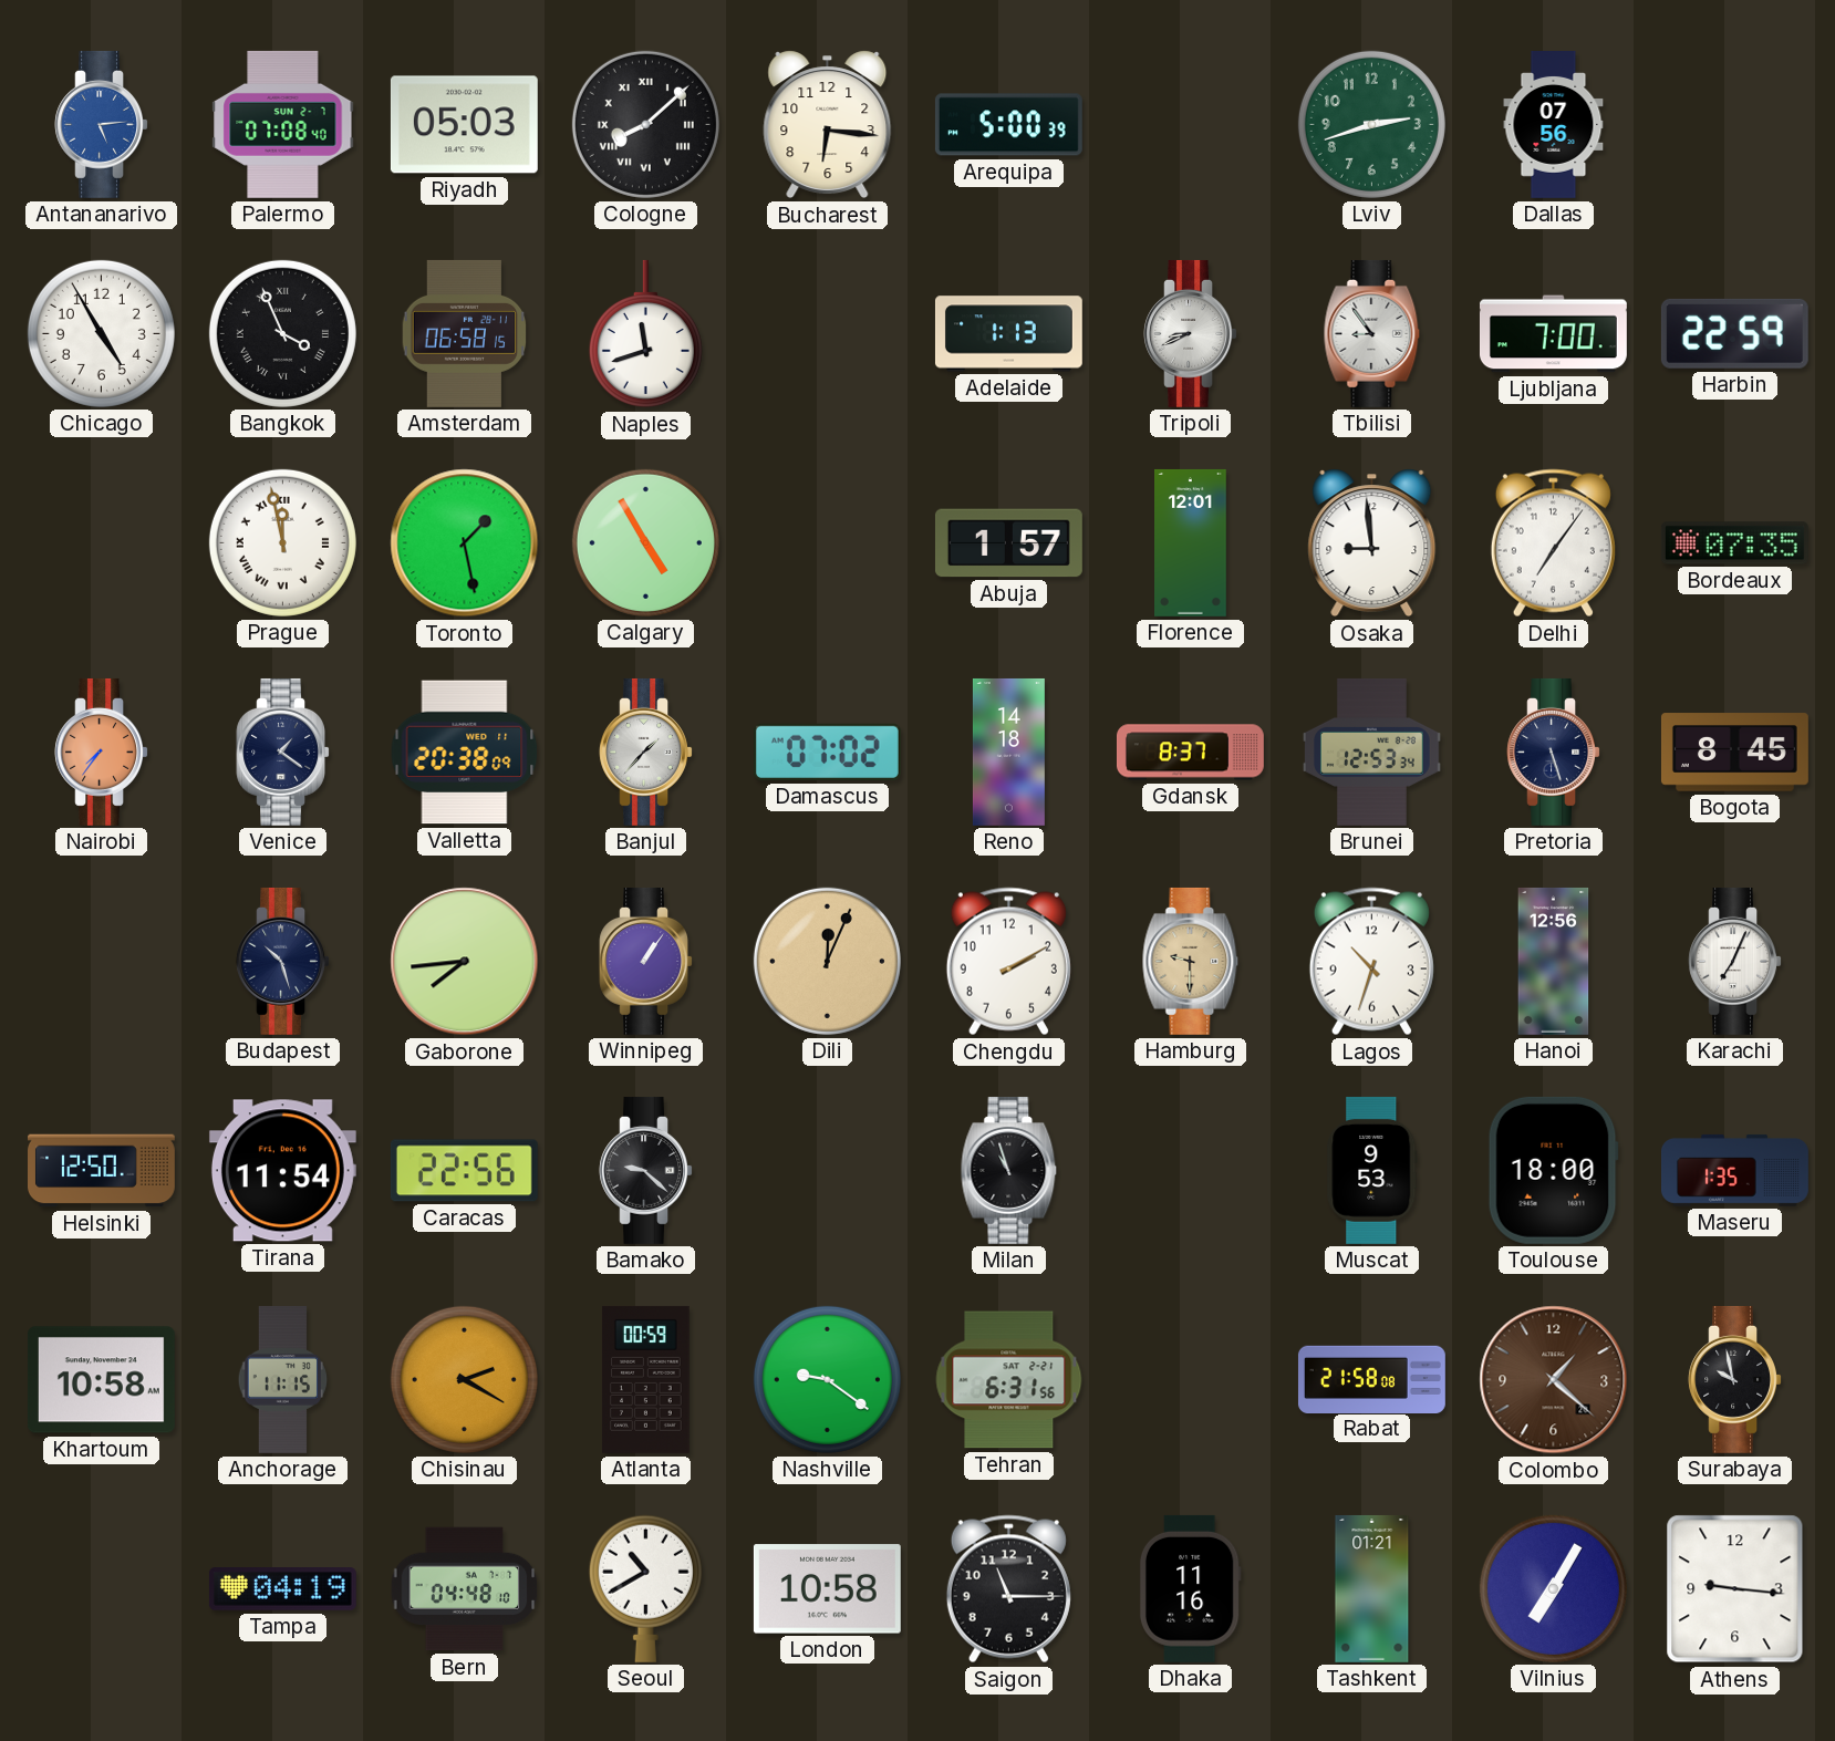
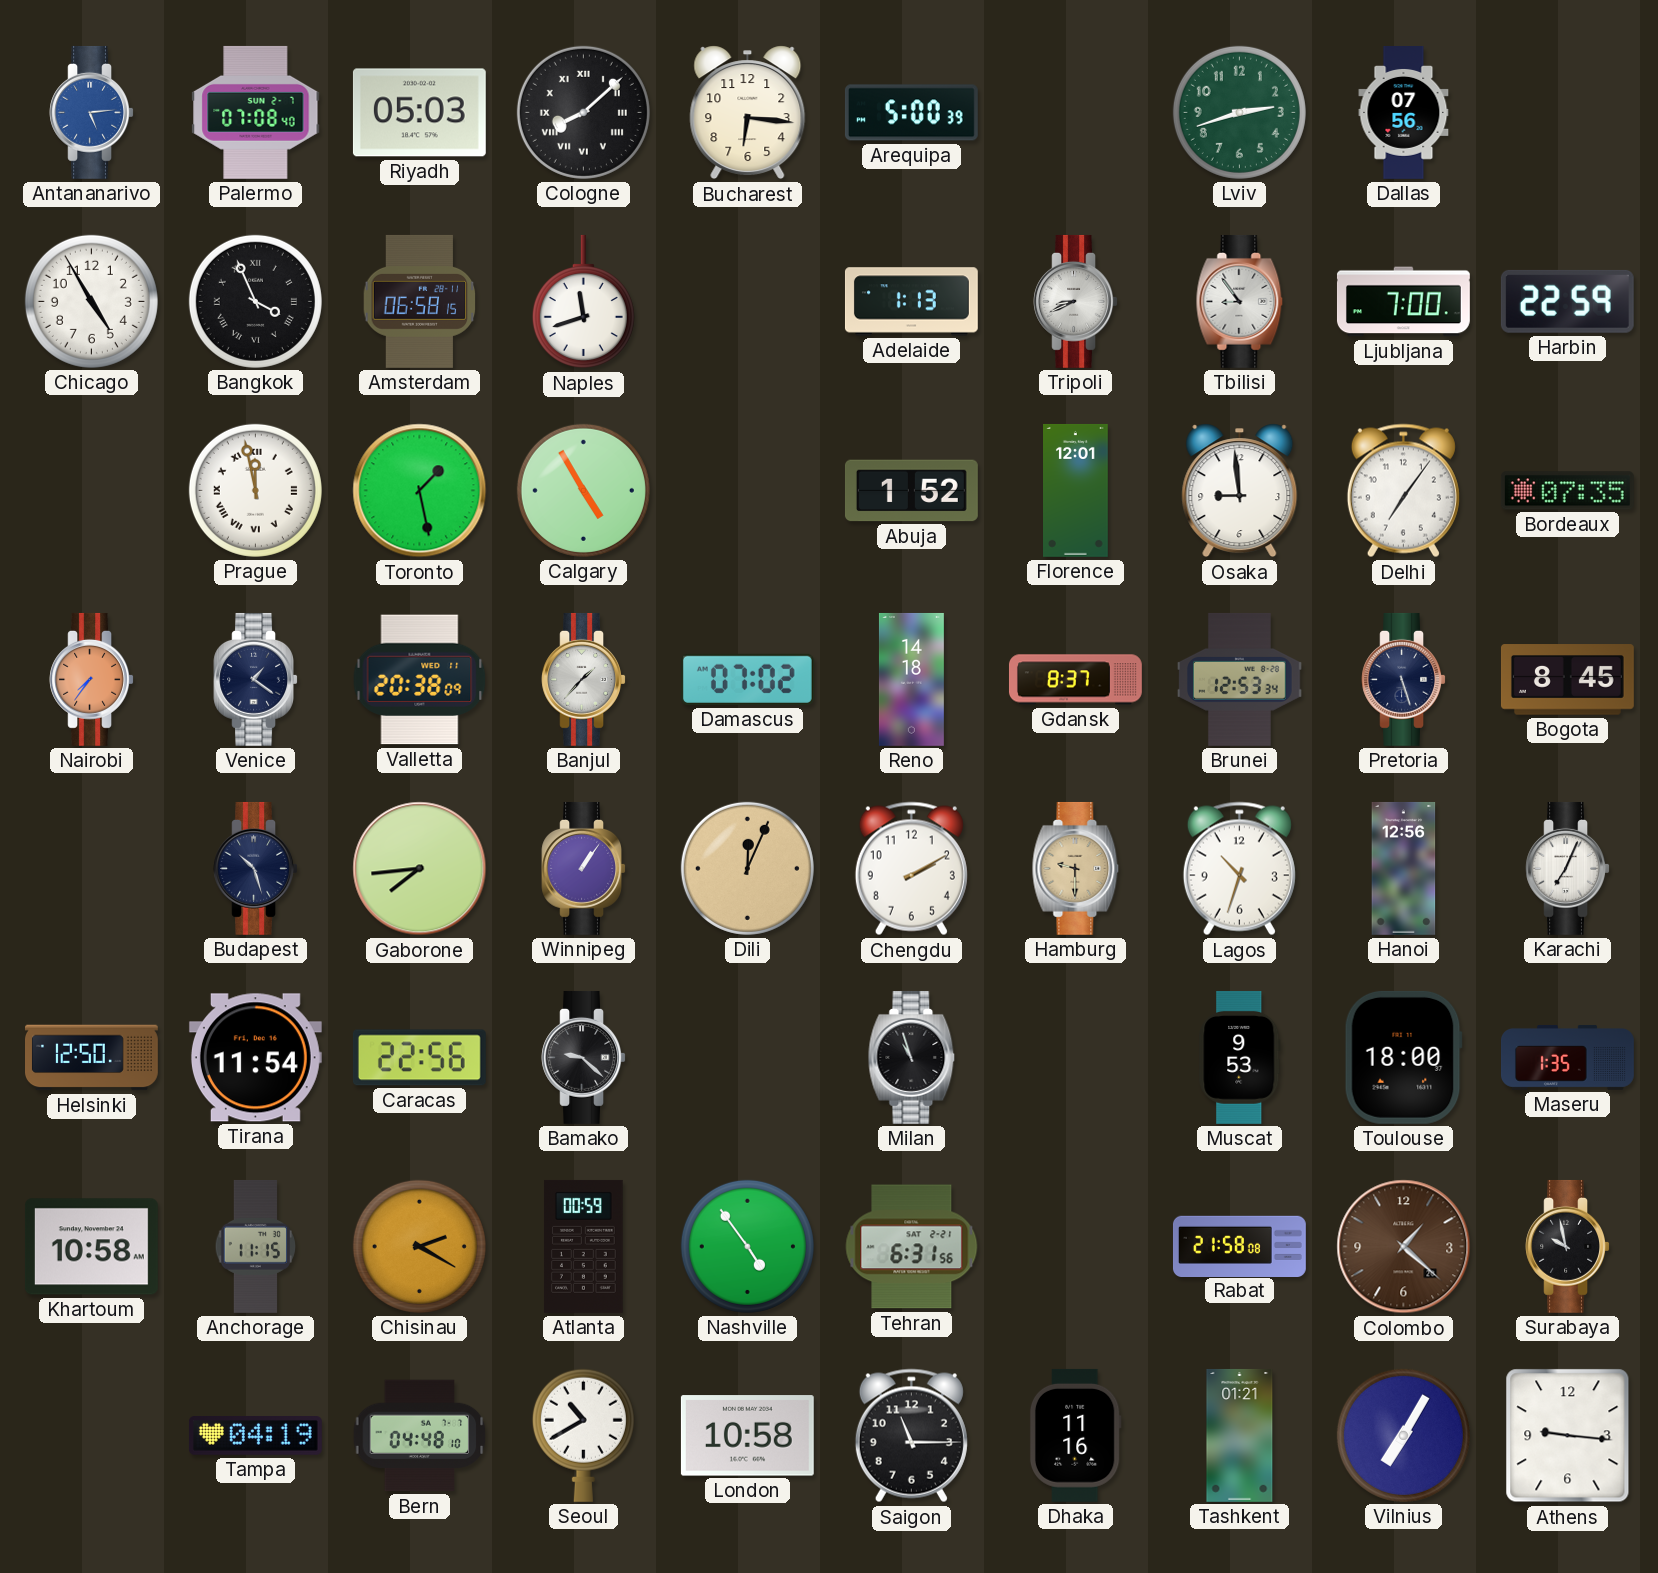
Abuja: 1:57 -> 1:52
Nashville: 9:21 -> 4:54
